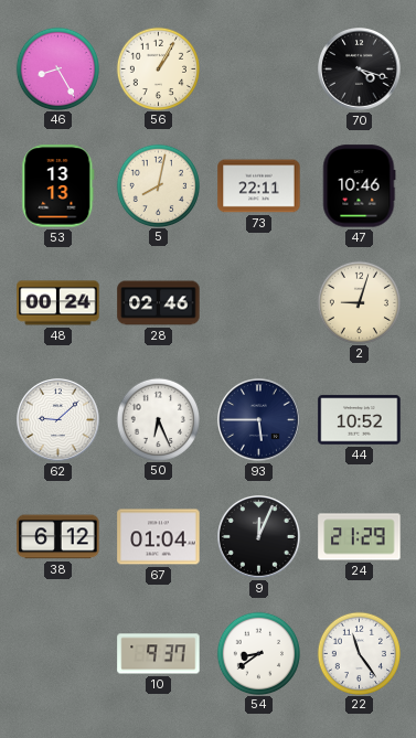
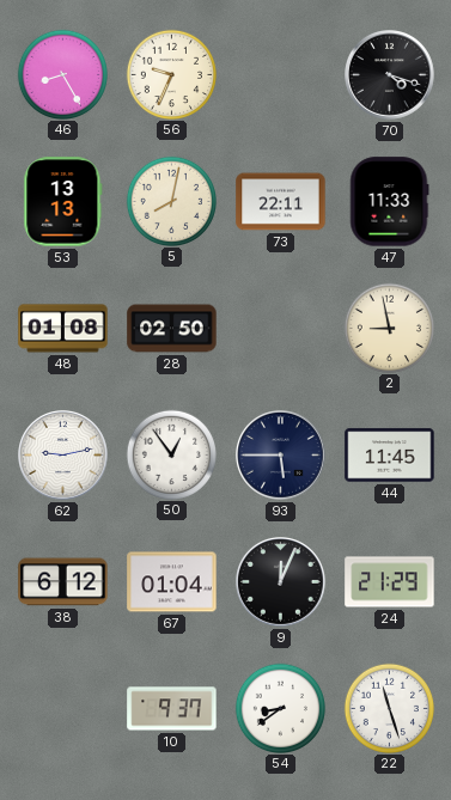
56: 1:05 -> 9:34
47: 10:46 -> 11:33
48: 00:24 -> 01:08
28: 02:46 -> 02:50
2: 9:03 -> 8:58
62: 9:08 -> 9:13
50: 6:26 -> 12:54
44: 10:52 -> 11:45
22: 11:24 -> 11:27
